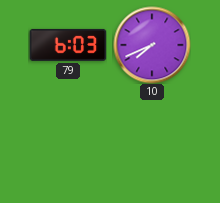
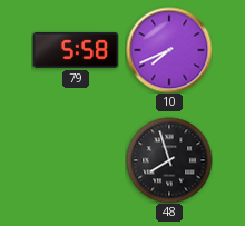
79: 6:03 -> 5:58
48: none -> 7:57
